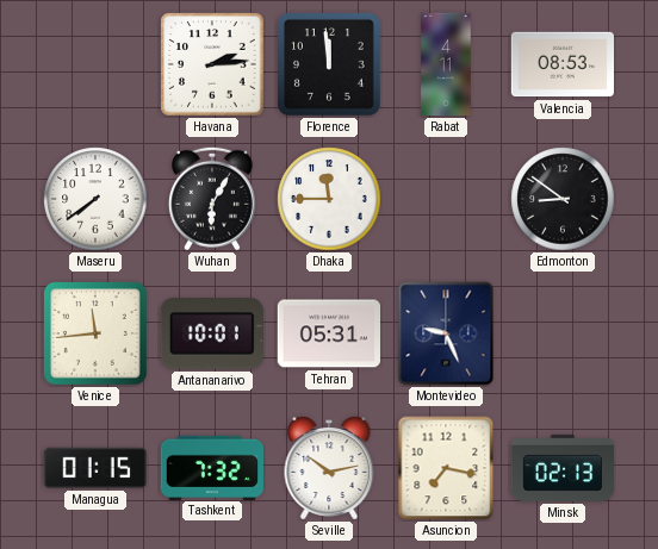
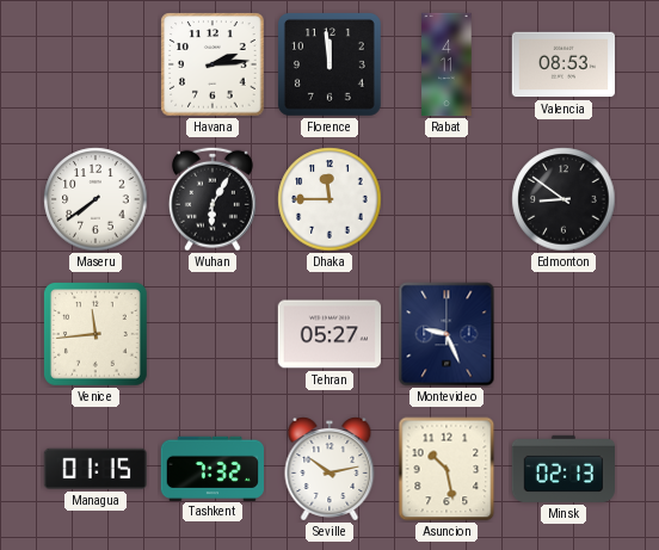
Antananarivo: 10:01 -> none
Tehran: 05:31 -> 05:27
Asuncion: 7:17 -> 10:28
